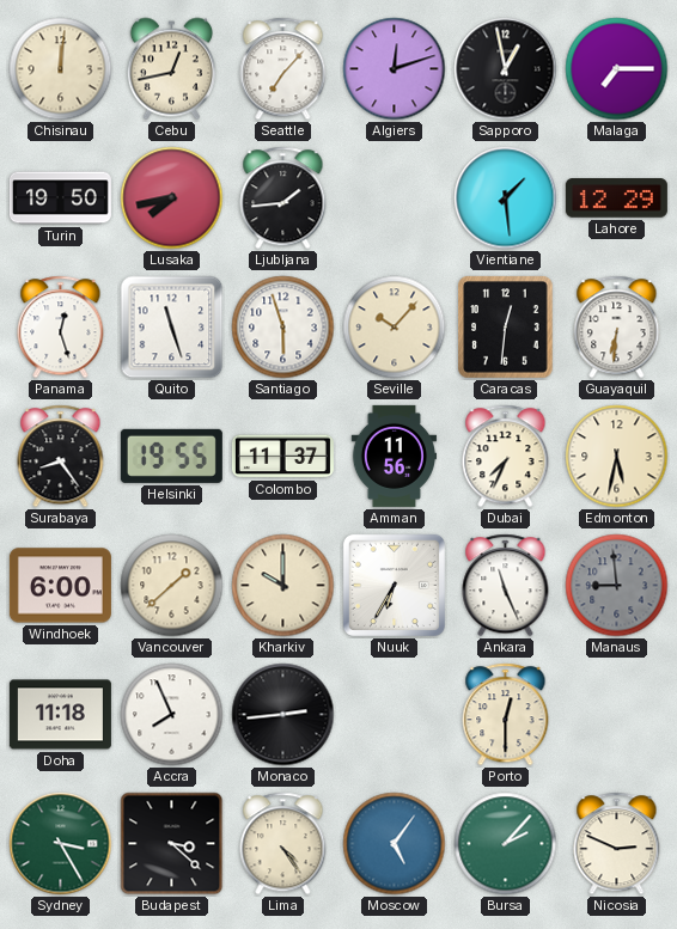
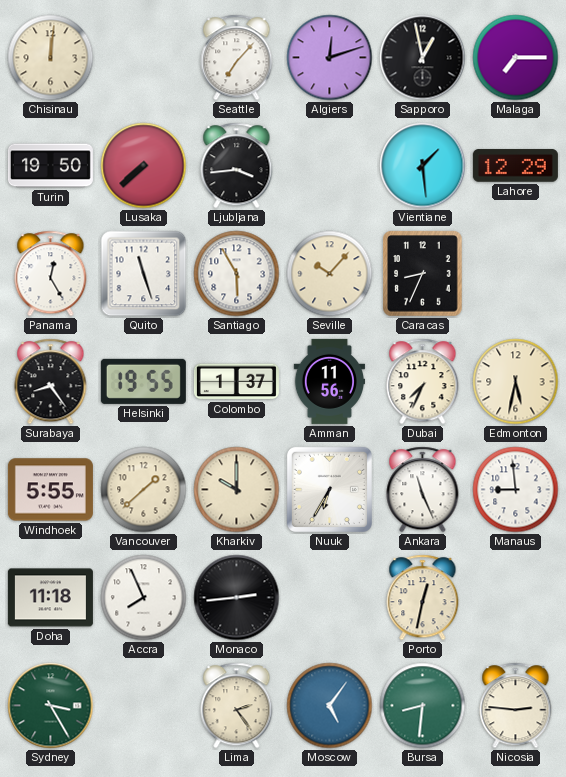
Cebu: 12:43 -> none
Lusaka: 7:43 -> 7:38
Ljubljana: 1:44 -> 3:44
Panama: 12:27 -> 12:25
Santiago: 5:57 -> 5:55
Caracas: 12:31 -> 8:34
Guayaquil: 6:31 -> none
Colombo: 11:37 -> 1:37
Windhoek: 6:00 -> 5:55
Manaus dial: grey -> white
Porto: 12:30 -> 12:32
Budapest: 3:22 -> none
Lima: 4:24 -> 2:24
Bursa: 2:07 -> 8:31
Nicosia: 2:49 -> 2:46
